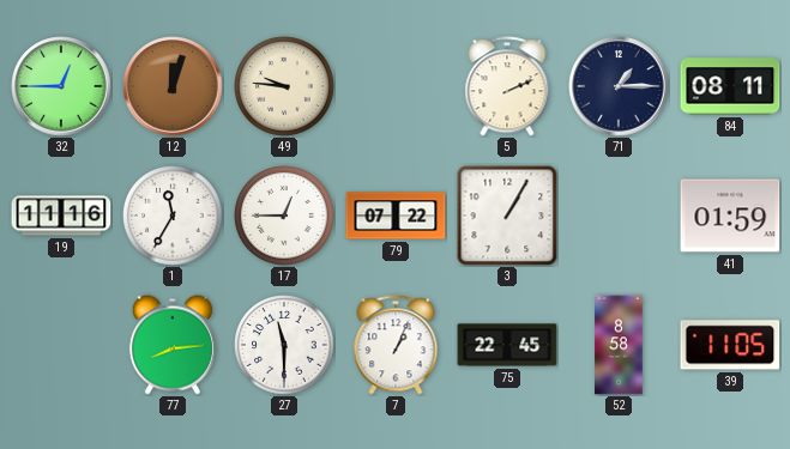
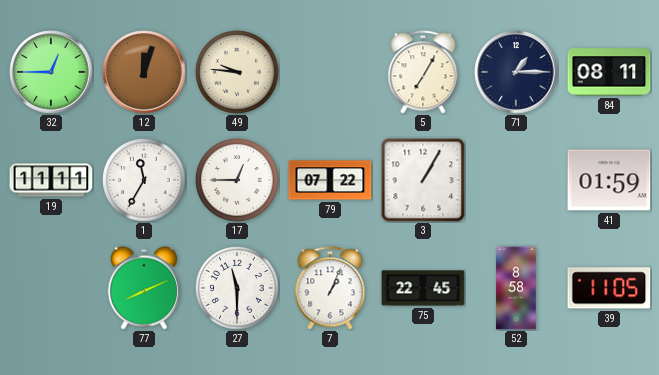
5: 2:11 -> 7:05
19: 11:16 -> 11:11
77: 8:14 -> 8:11
